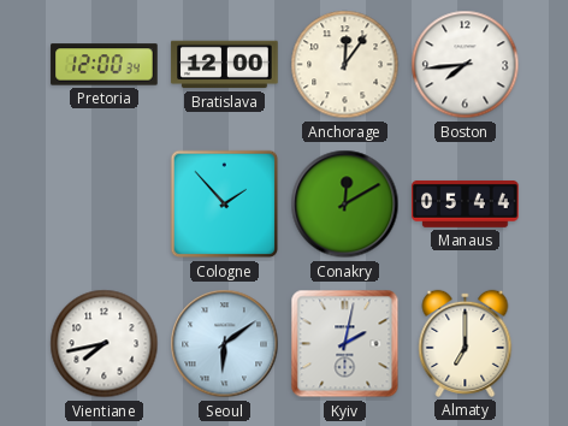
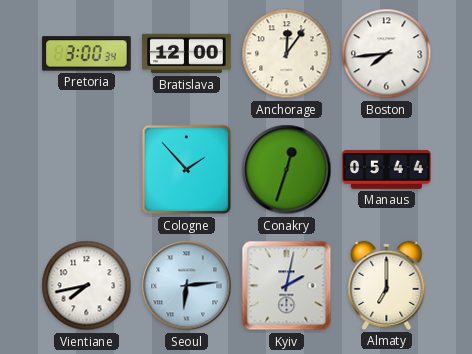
Pretoria: 12:00 -> 3:00
Conakry: 12:10 -> 12:33
Seoul: 6:09 -> 6:14
